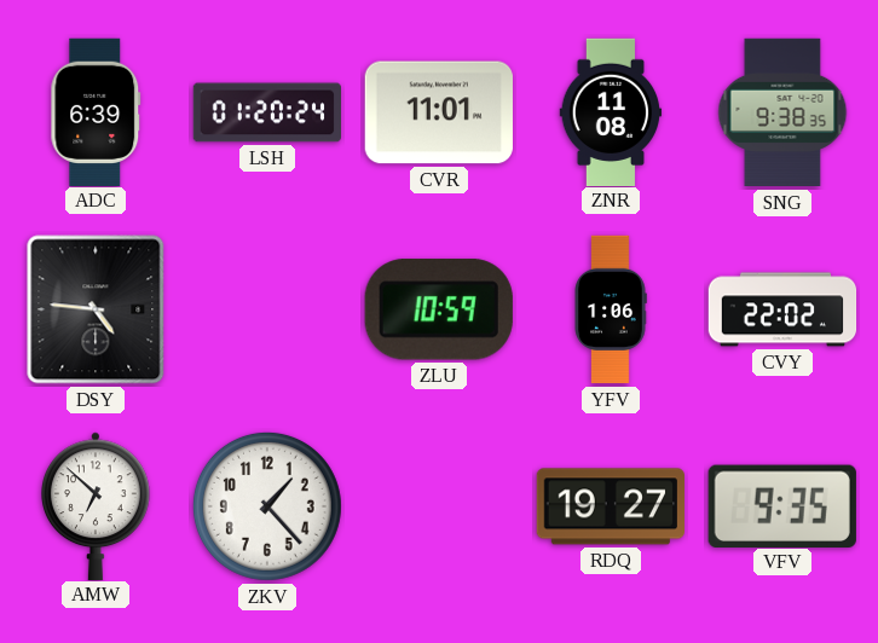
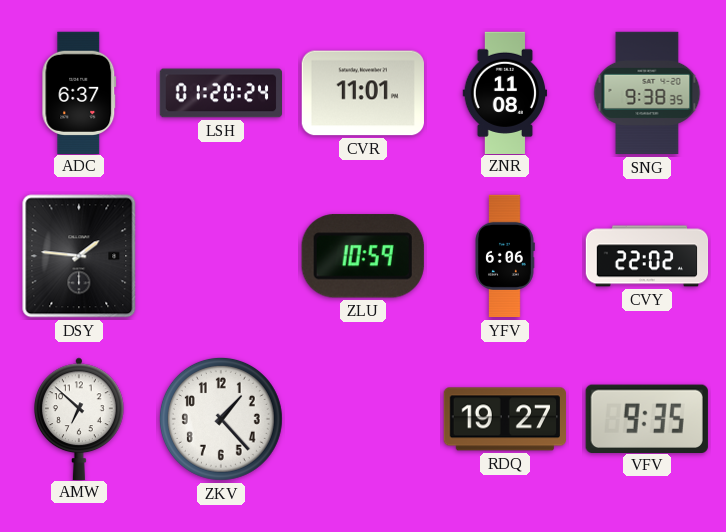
ADC: 6:39 -> 6:37
DSY: 4:46 -> 1:46
YFV: 1:06 -> 6:06
